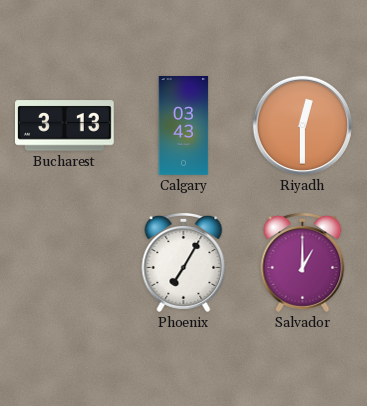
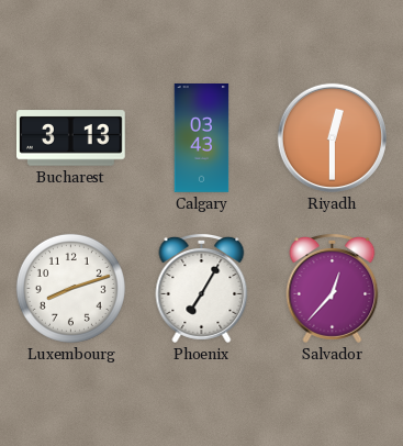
Luxembourg: none -> 8:12
Salvador: 1:00 -> 12:37
